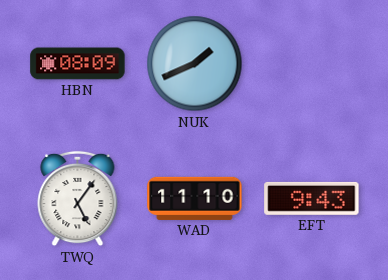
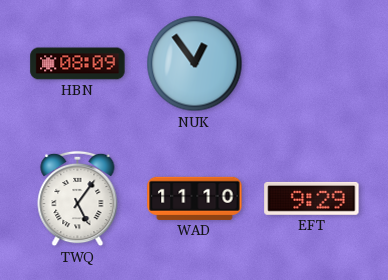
NUK: 1:41 -> 12:54
EFT: 9:43 -> 9:29
